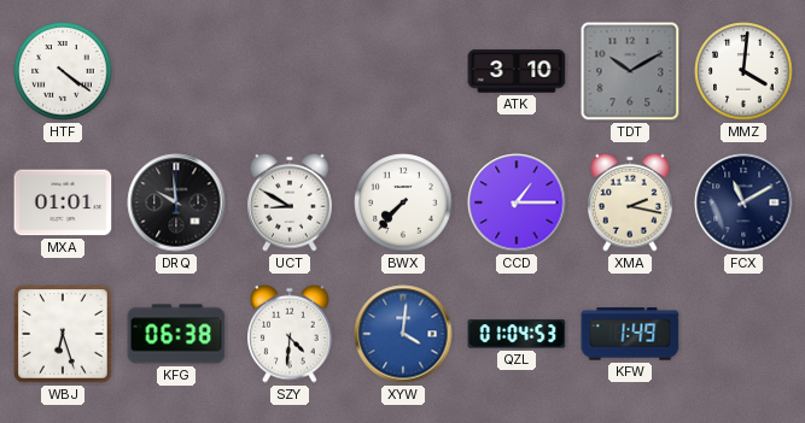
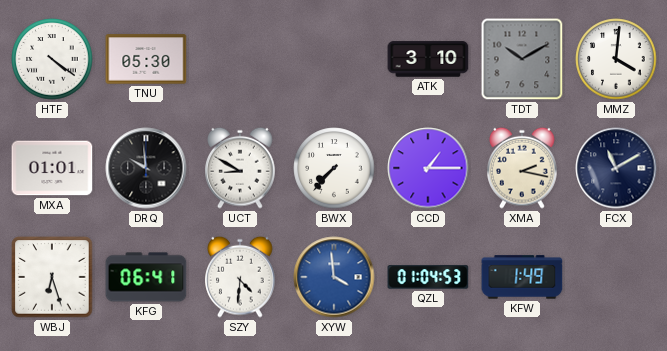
TNU: none -> 05:30
KFG: 06:38 -> 06:41
XYW: 4:01 -> 3:59
